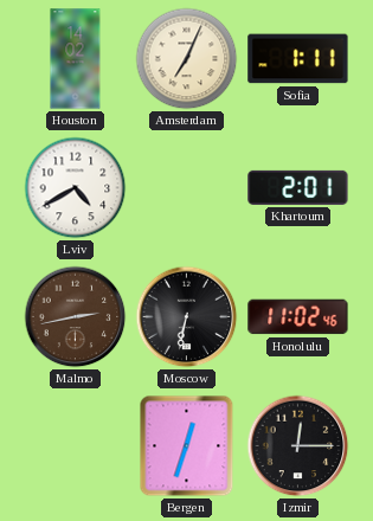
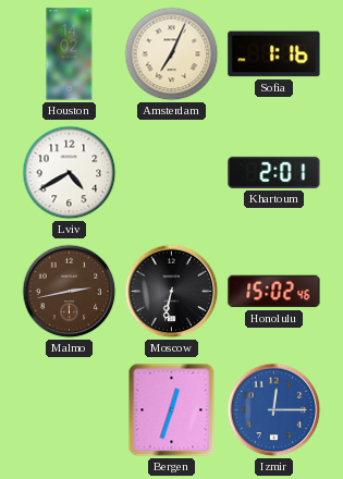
Sofia: 1:11 -> 1:16
Honolulu: 11:02 -> 15:02
Izmir dial: black -> blue
